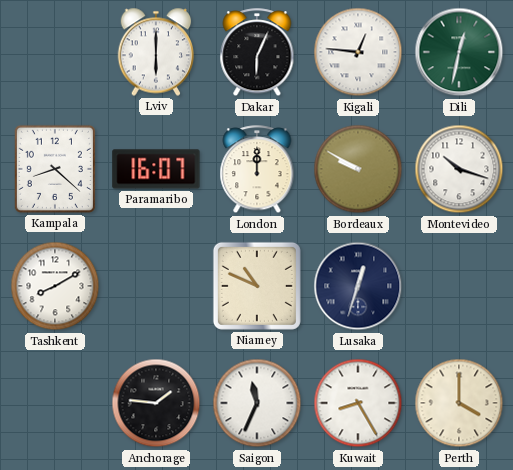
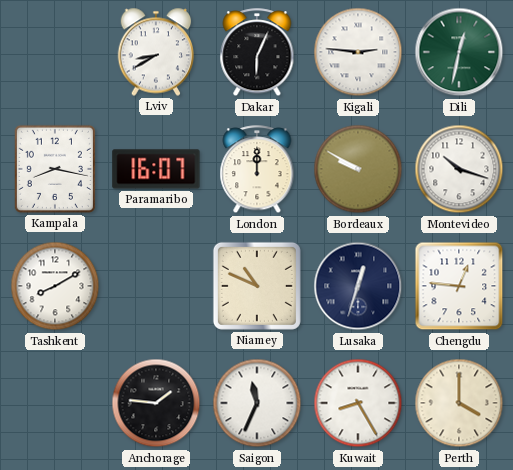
Lviv: 6:00 -> 8:40
Kigali: 12:46 -> 2:46
Kampala: 8:22 -> 8:17
Chengdu: none -> 12:46
